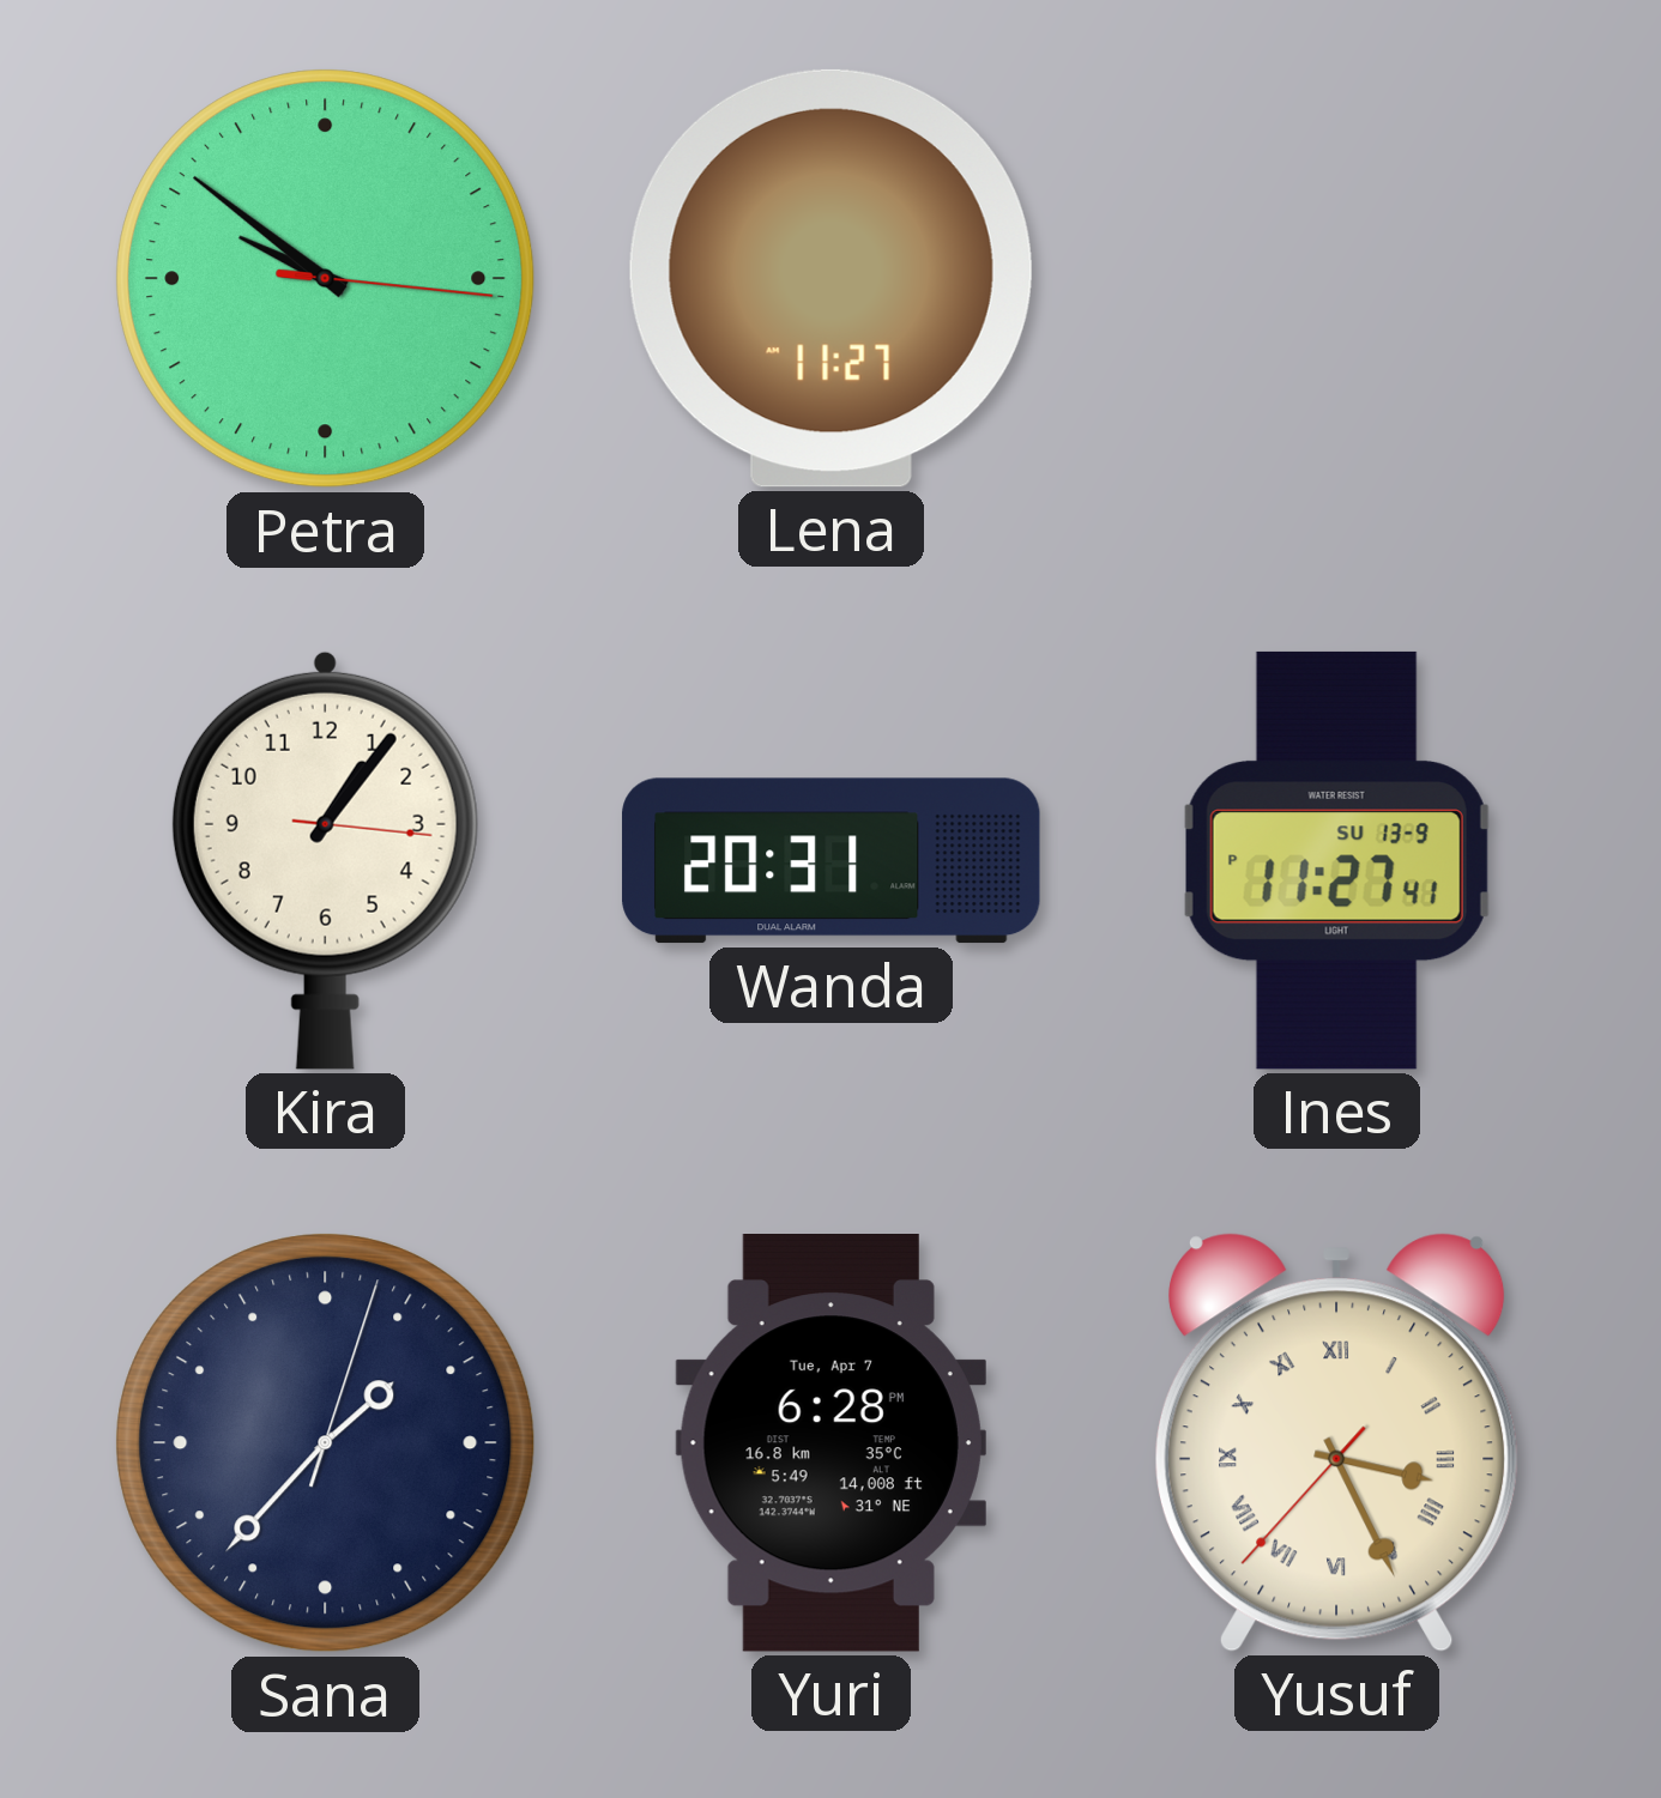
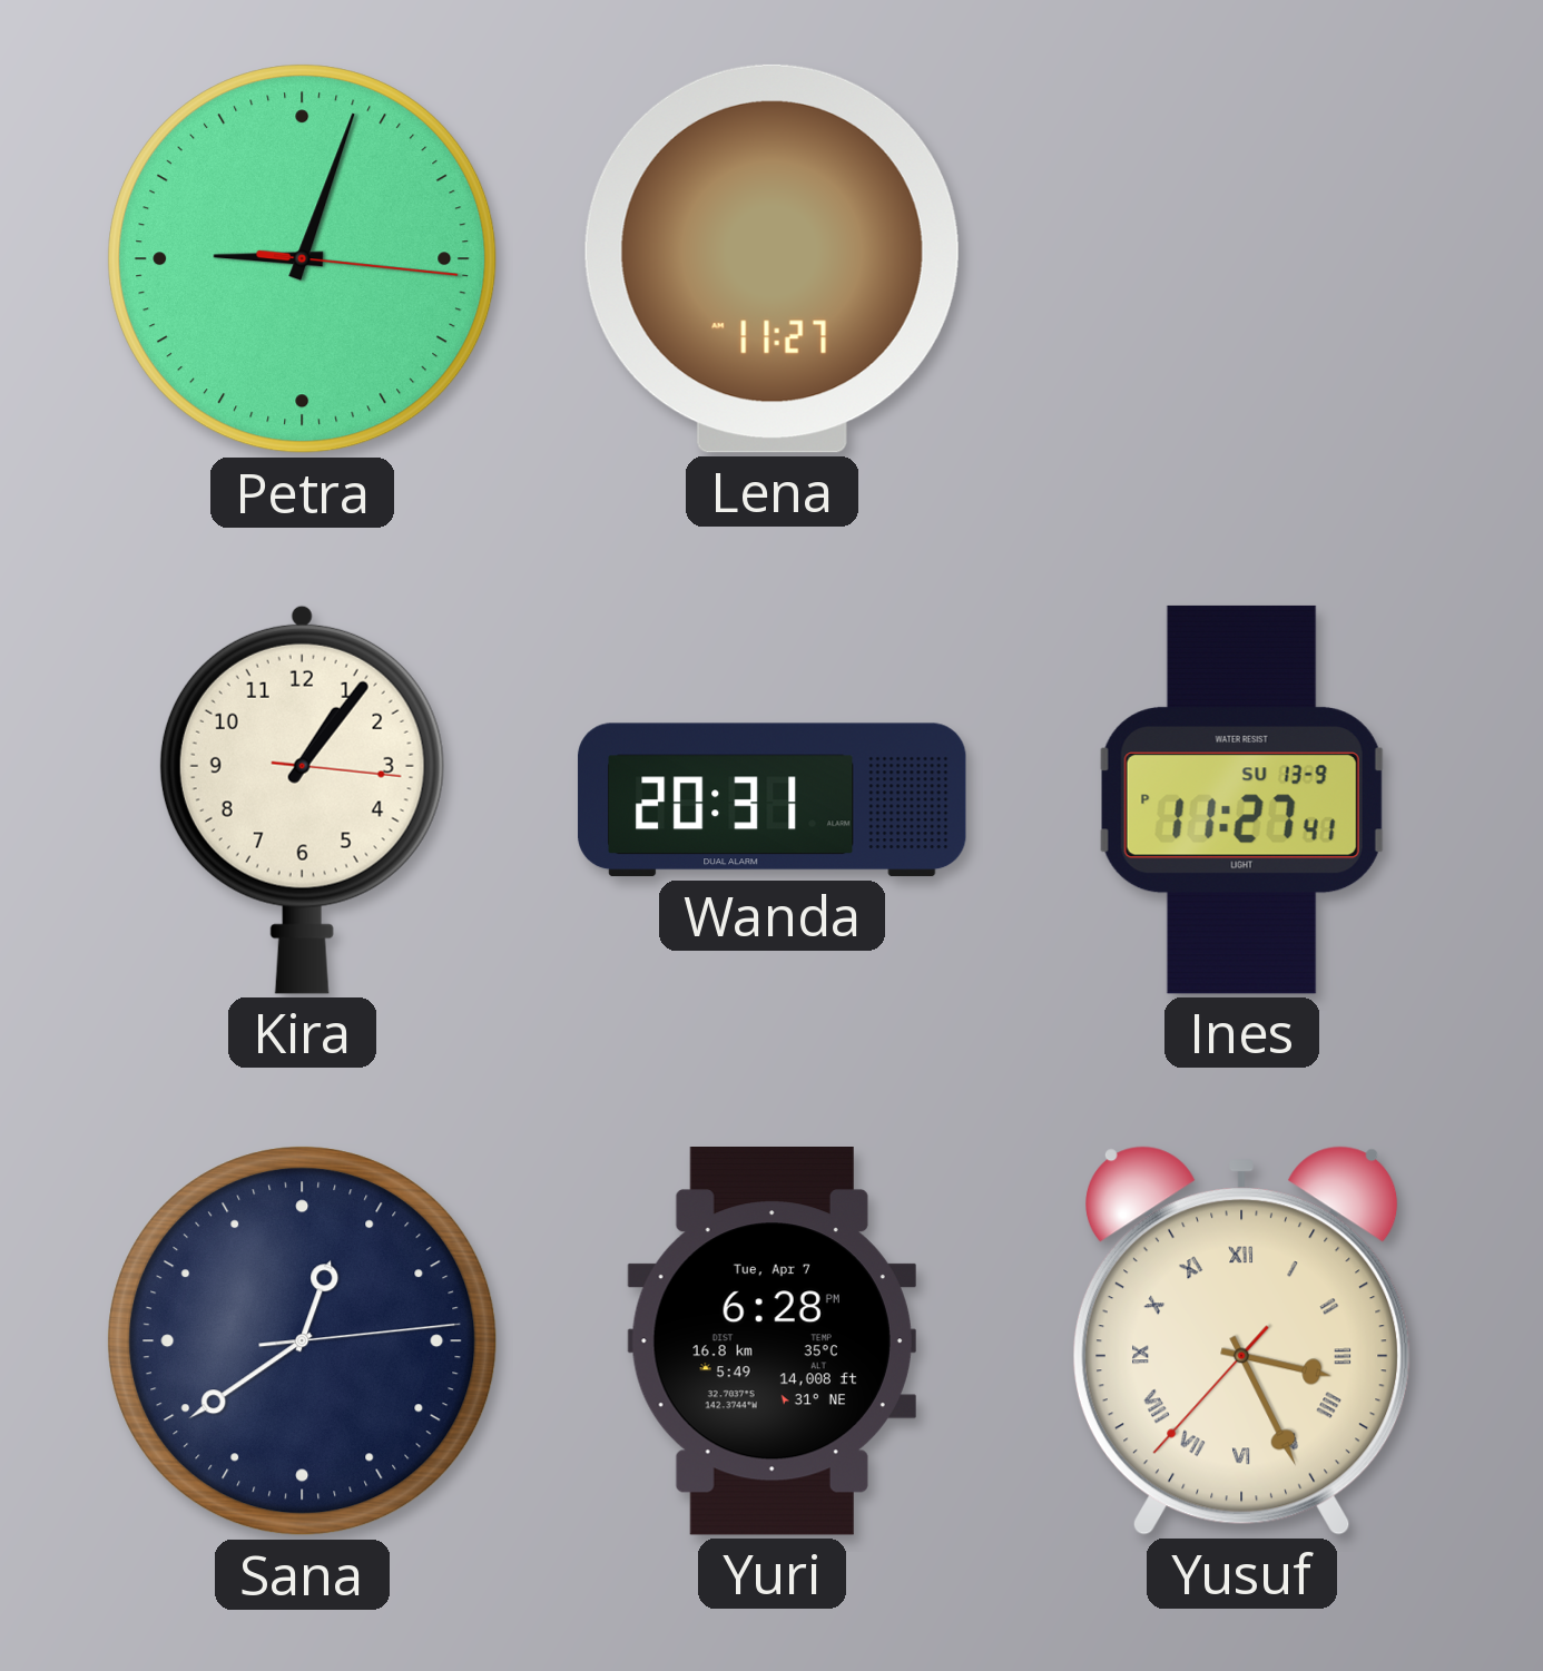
Petra: 9:51 -> 9:03
Sana: 1:37 -> 12:39
